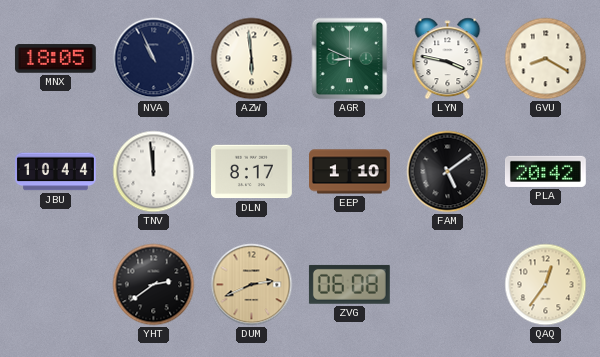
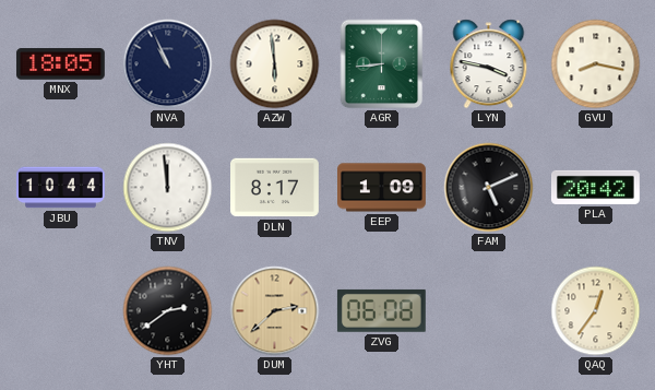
AGR: 8:49 -> 8:44
GVU: 8:20 -> 8:17
EEP: 1:10 -> 1:09
FAM: 5:09 -> 5:11
DUM: 2:41 -> 2:38
